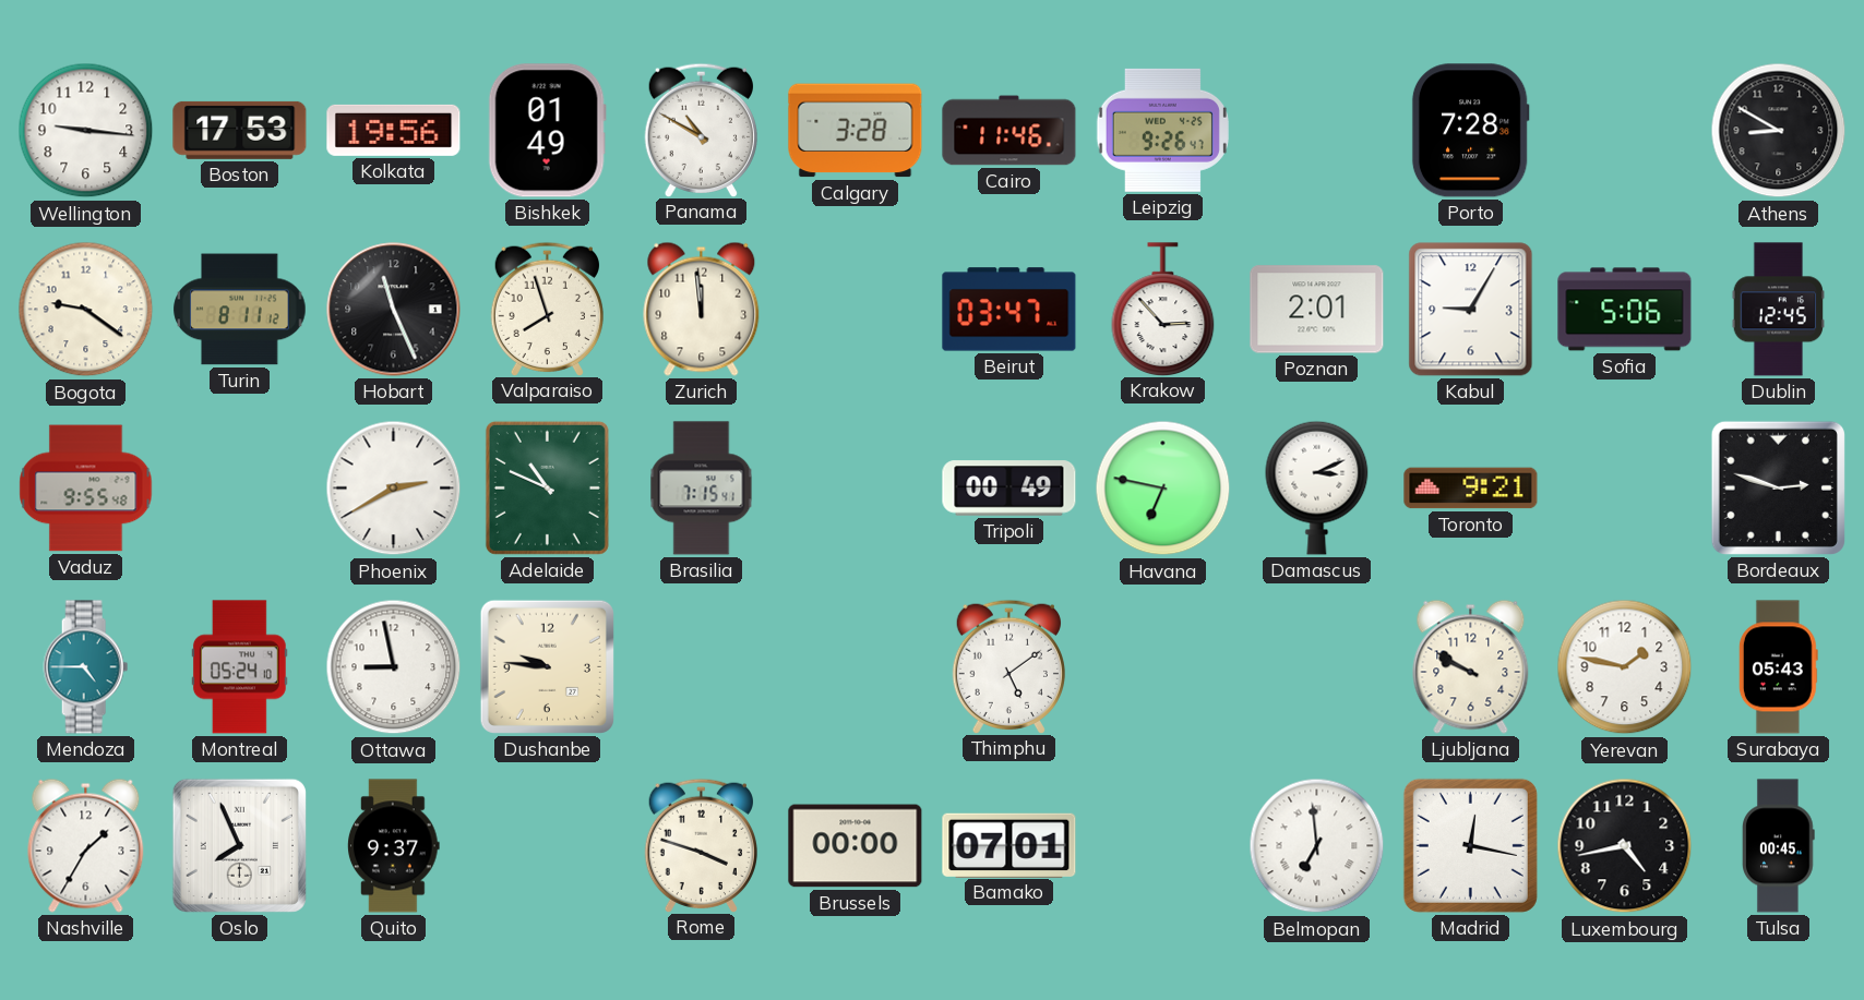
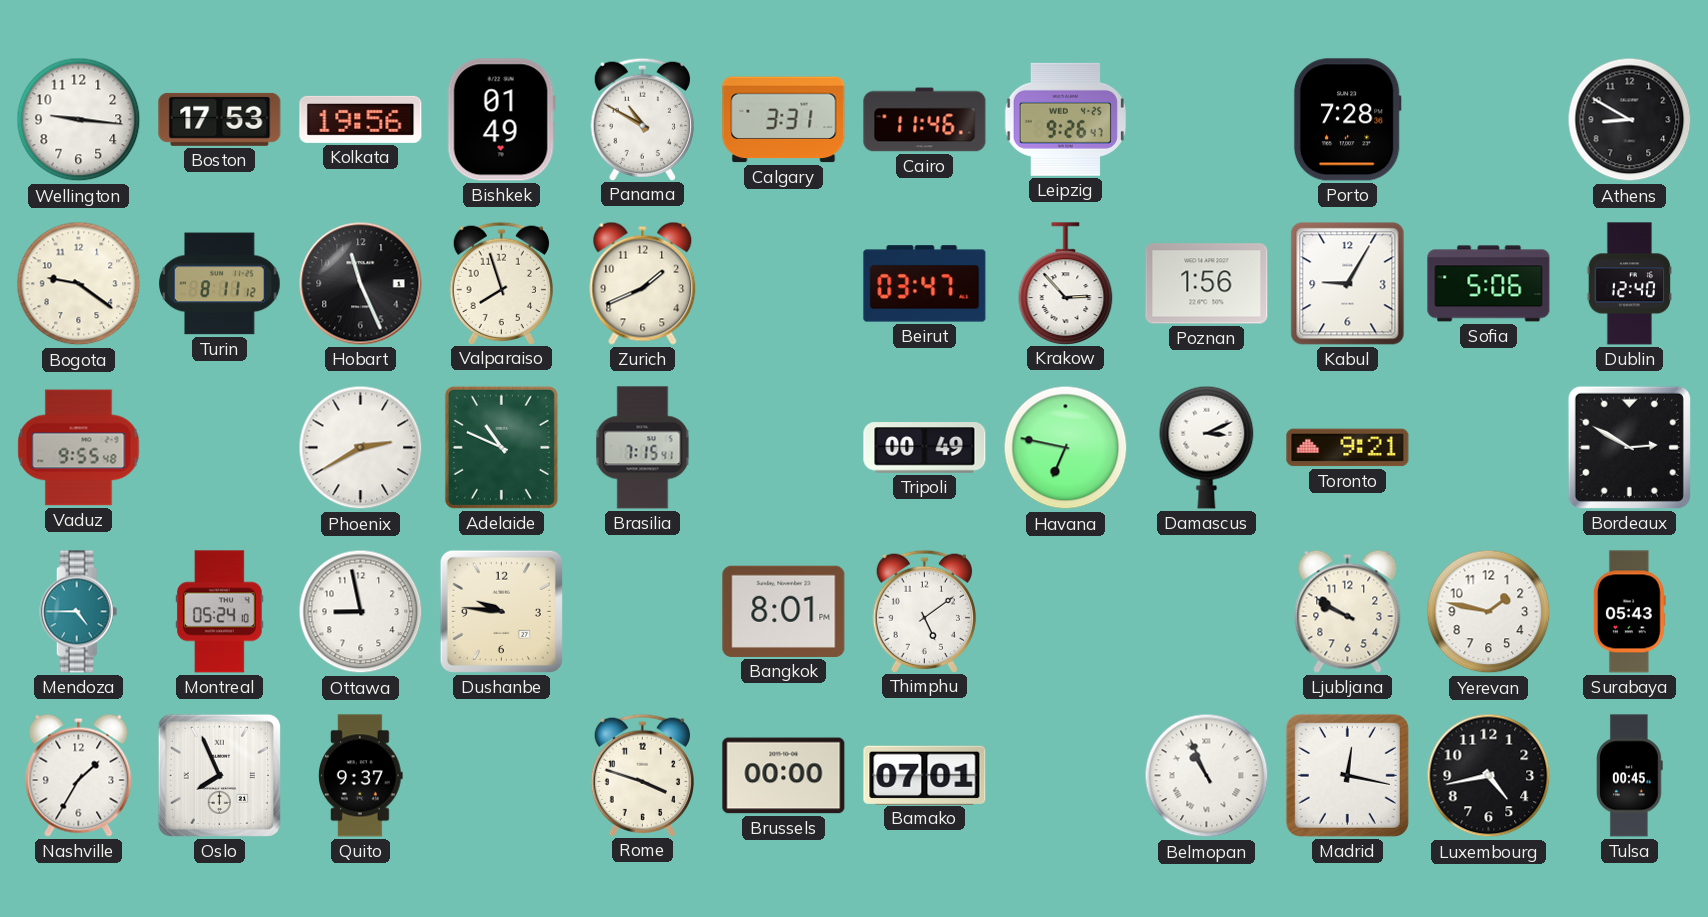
Calgary: 3:28 -> 3:31
Zurich: 11:59 -> 1:41
Poznan: 2:01 -> 1:56
Dublin: 12:45 -> 12:40
Bordeaux: 2:48 -> 2:50
Bangkok: none -> 8:01
Belmopan: 6:59 -> 10:56
